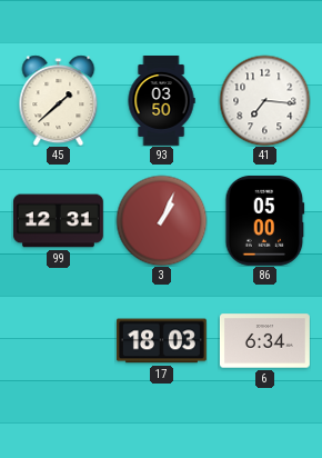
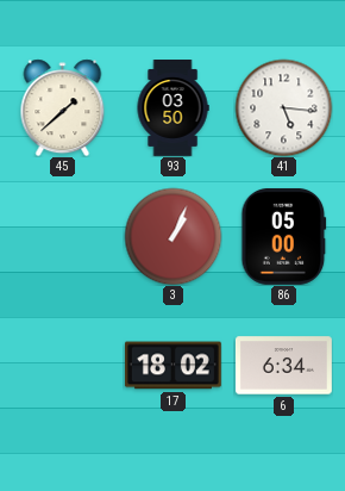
41: 7:16 -> 5:16
99: 12:31 -> none
17: 18:03 -> 18:02
